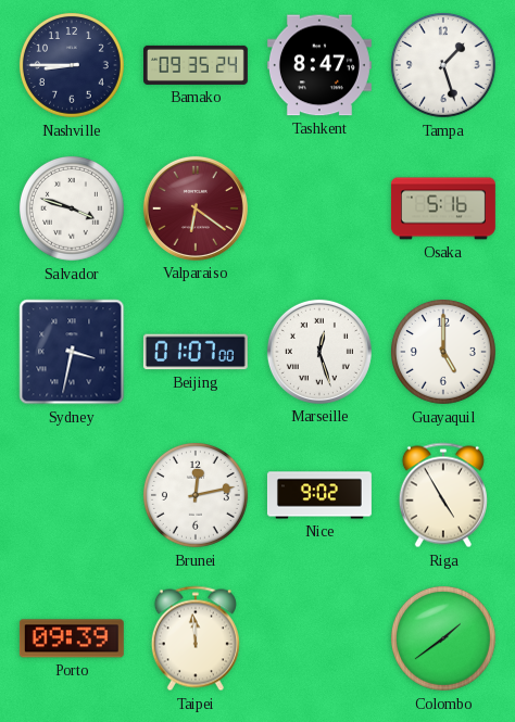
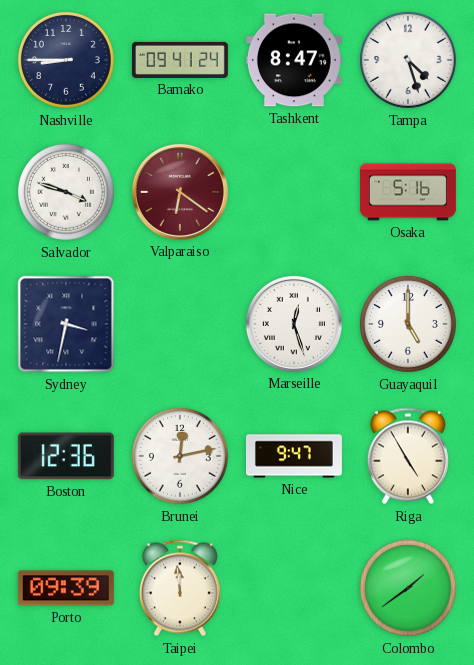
Bamako: 09:35 -> 09:41
Tampa: 1:27 -> 4:27
Beijing: 01:07 -> none
Boston: none -> 12:36
Nice: 9:02 -> 9:47
